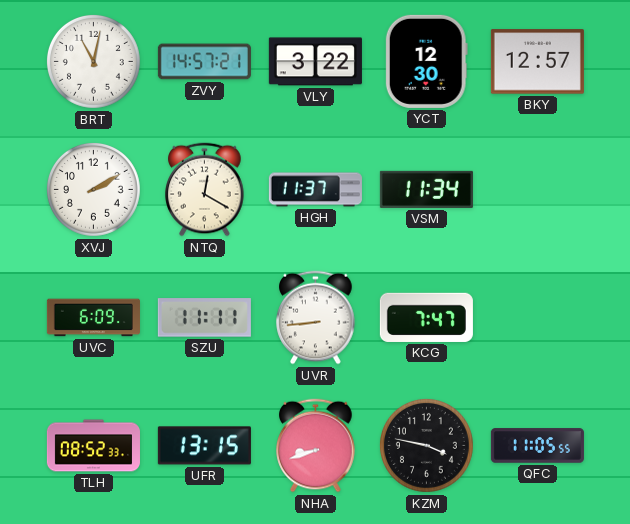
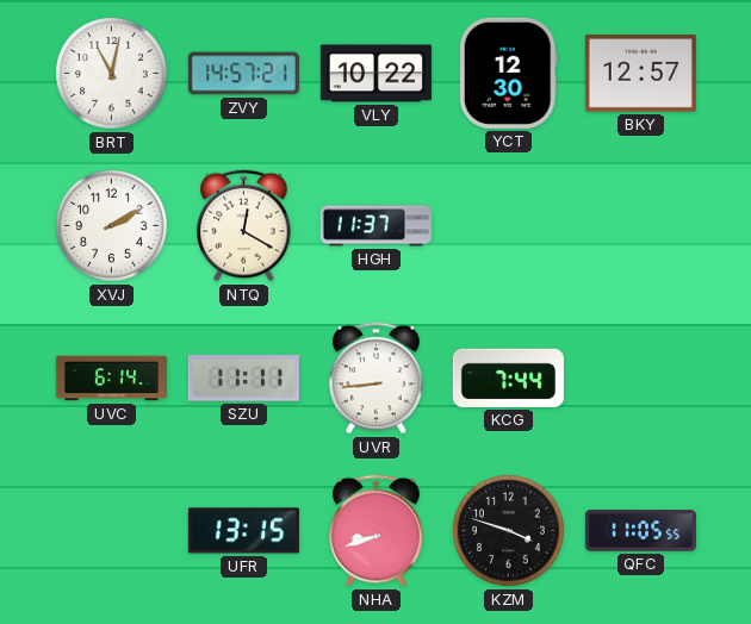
VLY: 3:22 -> 10:22
VSM: 11:34 -> none
UVC: 6:09 -> 6:14
KCG: 7:47 -> 7:44
TLH: 08:52 -> none
KZM: 3:47 -> 3:48
